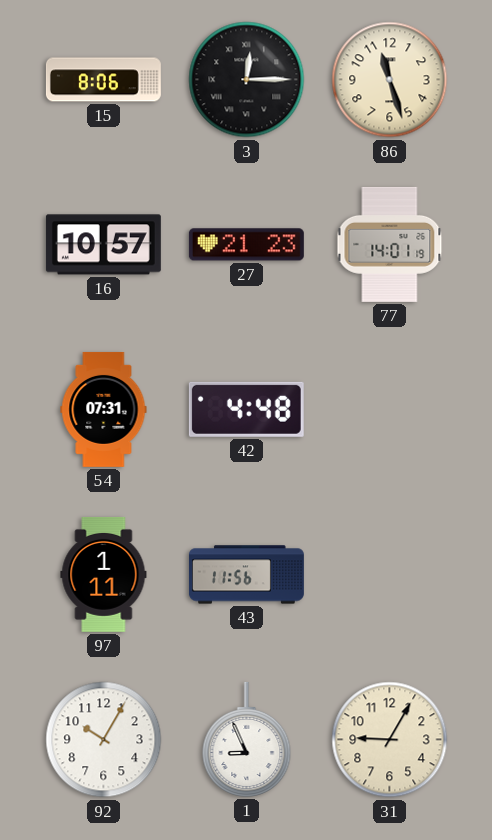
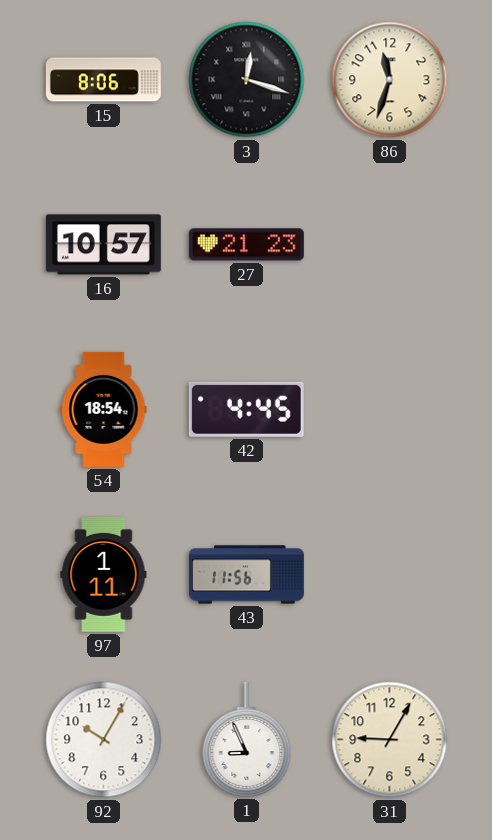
3: 12:15 -> 12:18
86: 11:27 -> 11:33
77: 14:01 -> none
54: 07:31 -> 18:54
42: 4:48 -> 4:45
